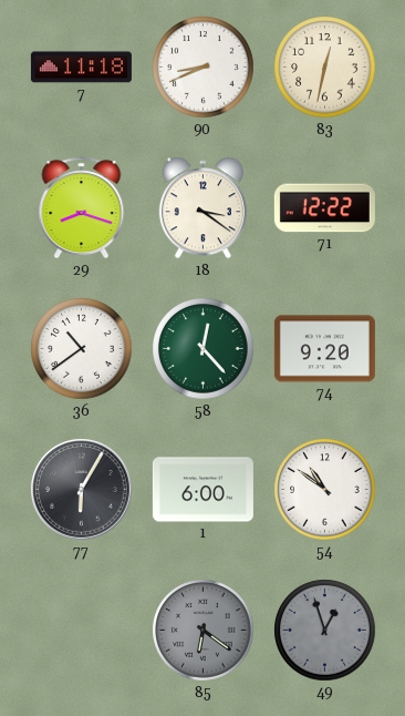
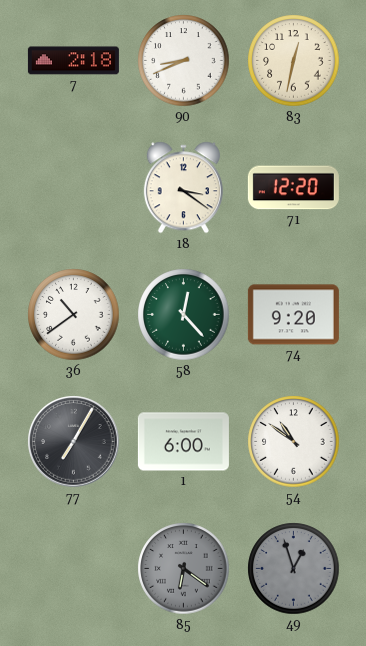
7: 11:18 -> 2:18
29: 8:18 -> none
71: 12:22 -> 12:20
77: 6:05 -> 7:05
